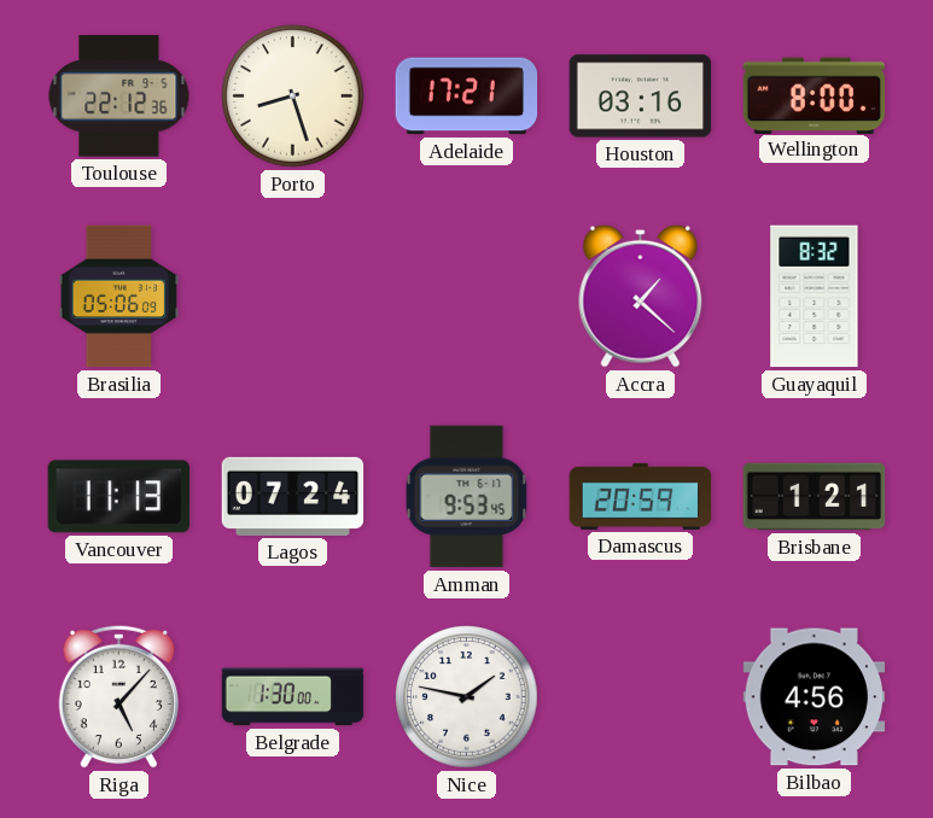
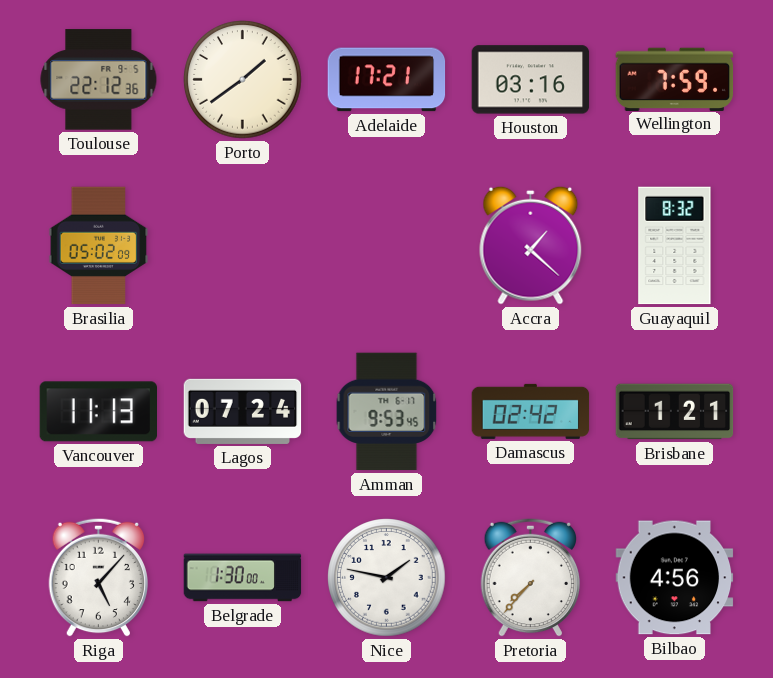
Porto: 8:27 -> 1:39
Wellington: 8:00 -> 7:59
Brasilia: 05:06 -> 05:02
Damascus: 20:59 -> 02:42
Pretoria: none -> 7:37
